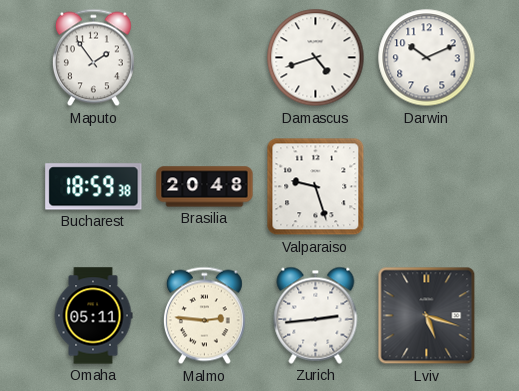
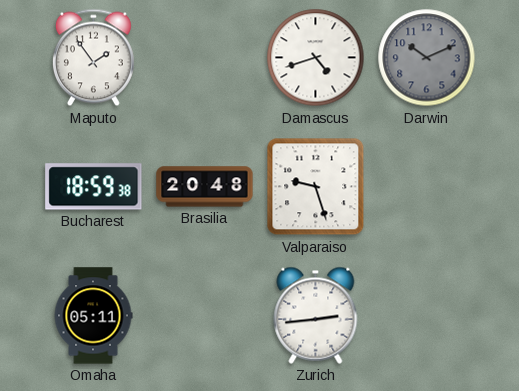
Darwin dial: white -> grey
Malmo: 2:46 -> none
Lviv: 5:18 -> none
